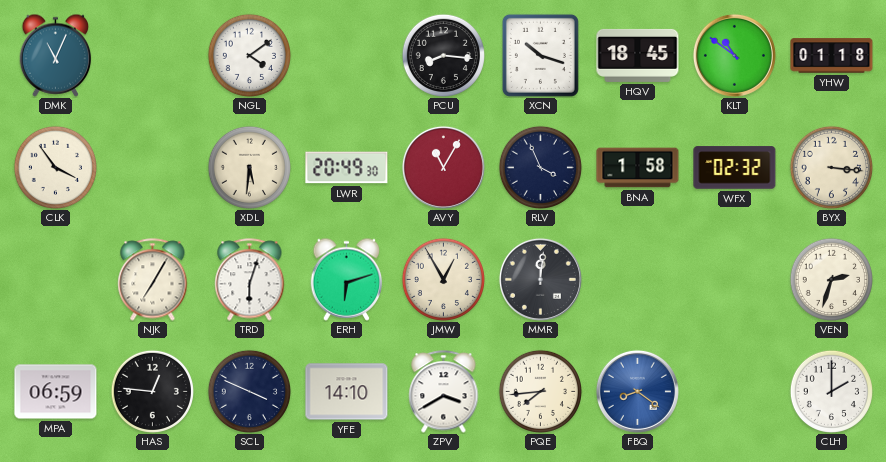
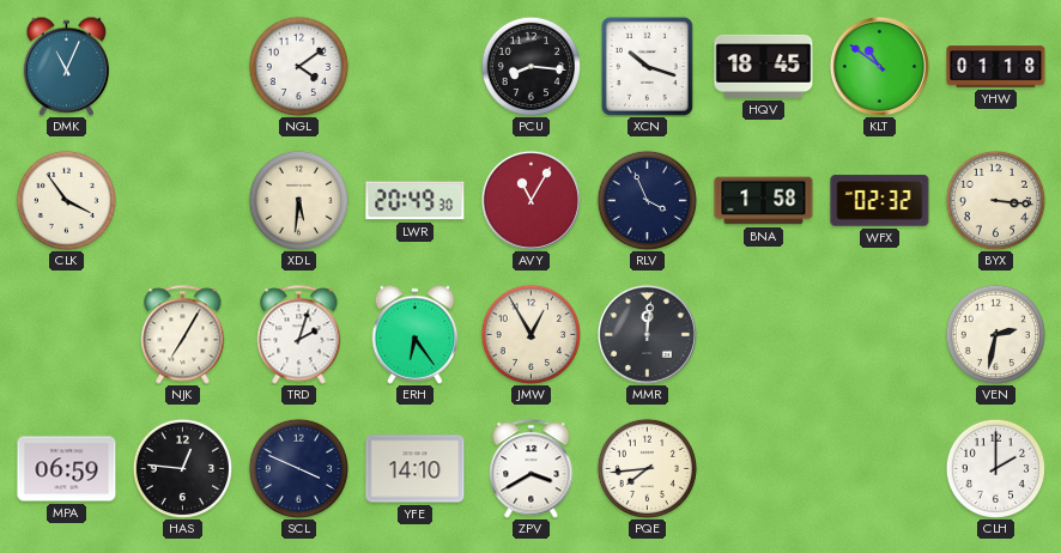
TRD: 6:03 -> 2:03
ERH: 6:12 -> 6:24
VEN: 2:33 -> 2:32
FBQ: 8:21 -> none
